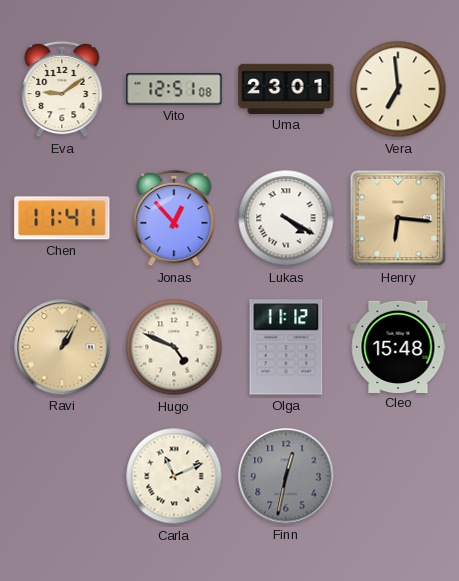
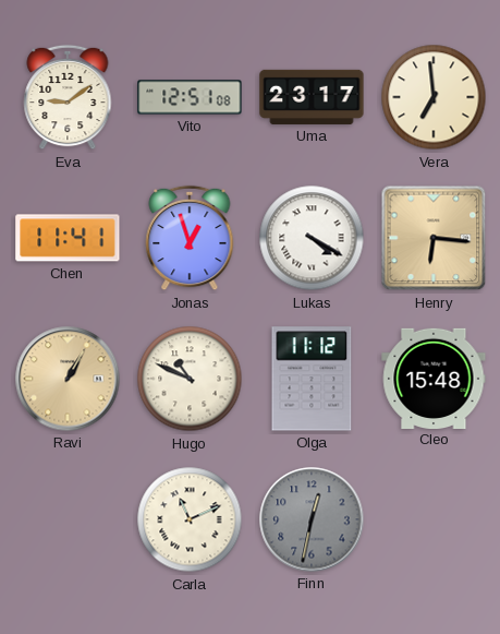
Uma: 23:01 -> 23:17
Jonas: 12:53 -> 12:57
Hugo: 4:49 -> 10:49
